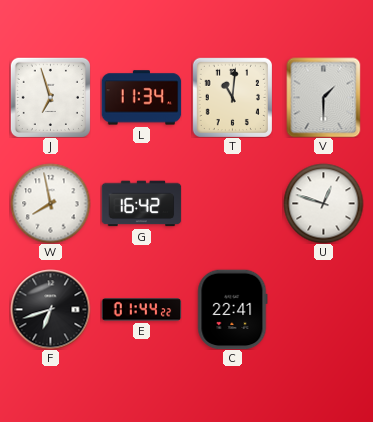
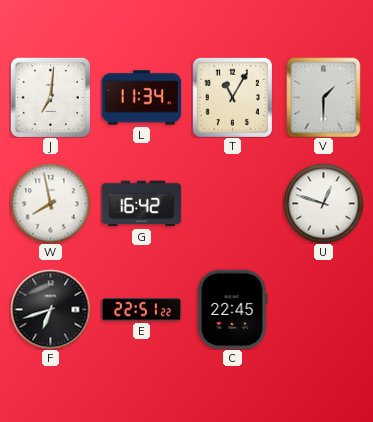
J: 6:57 -> 7:01
T: 11:01 -> 11:05
E: 01:44 -> 22:51
C: 22:41 -> 22:45
